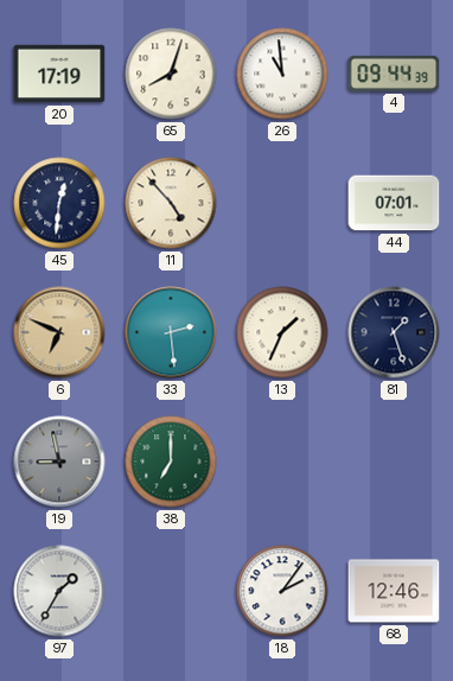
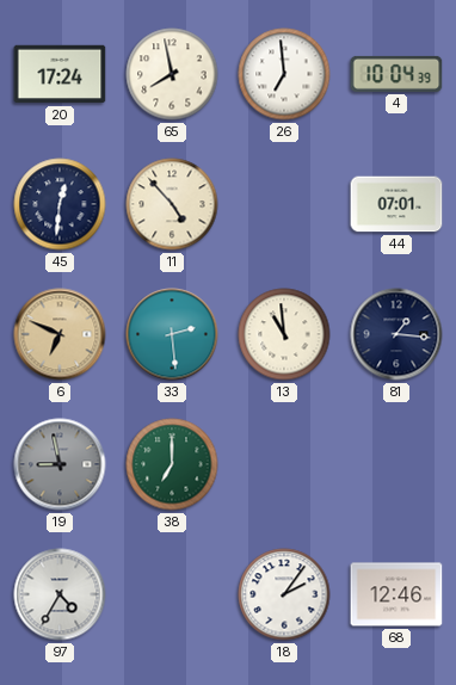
20: 17:19 -> 17:24
65: 8:03 -> 7:58
26: 10:59 -> 6:59
4: 09:44 -> 10:04
13: 1:34 -> 10:59
81: 1:27 -> 1:16
97: 1:35 -> 4:35
